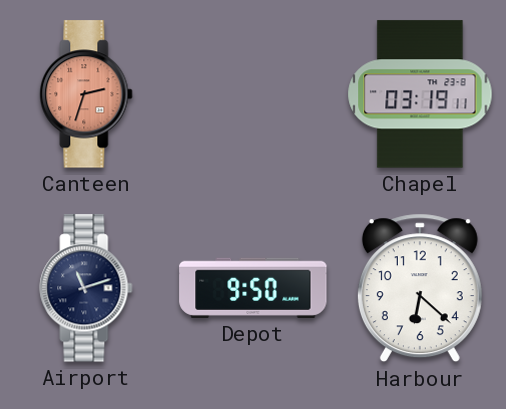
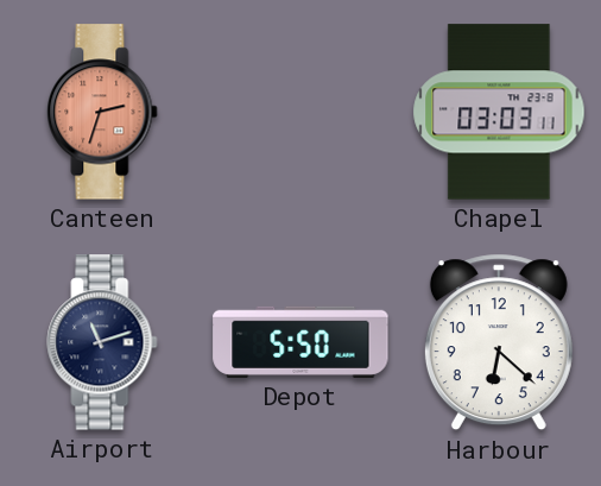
Chapel: 03:19 -> 03:03
Depot: 9:50 -> 5:50
